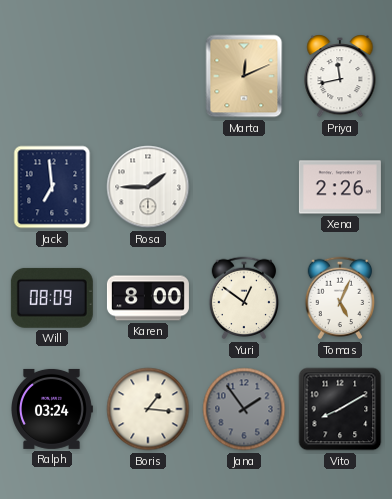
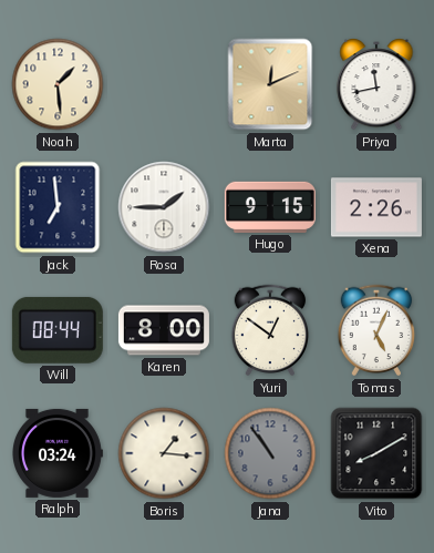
Noah: none -> 1:29
Hugo: none -> 9:15
Will: 08:09 -> 08:44
Jana: 1:54 -> 10:54
